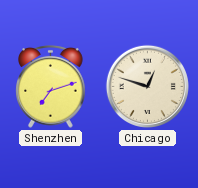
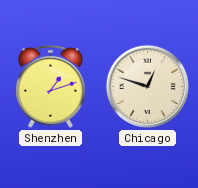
Shenzhen: 7:12 -> 1:12
